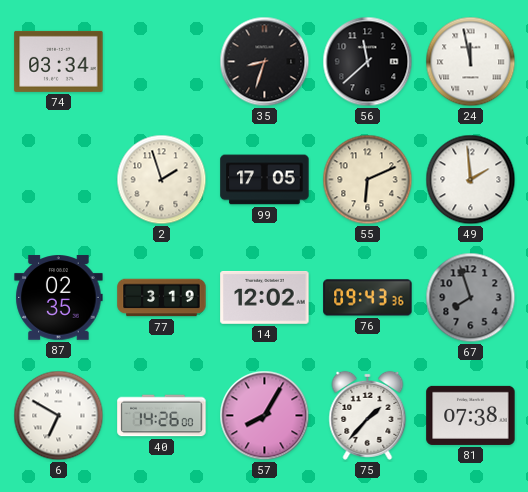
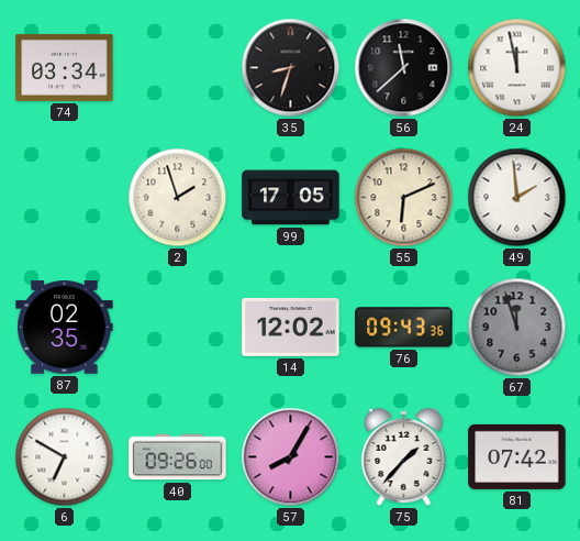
77: 3:19 -> none
67: 7:57 -> 11:57
40: 14:26 -> 09:26
81: 07:38 -> 07:42
